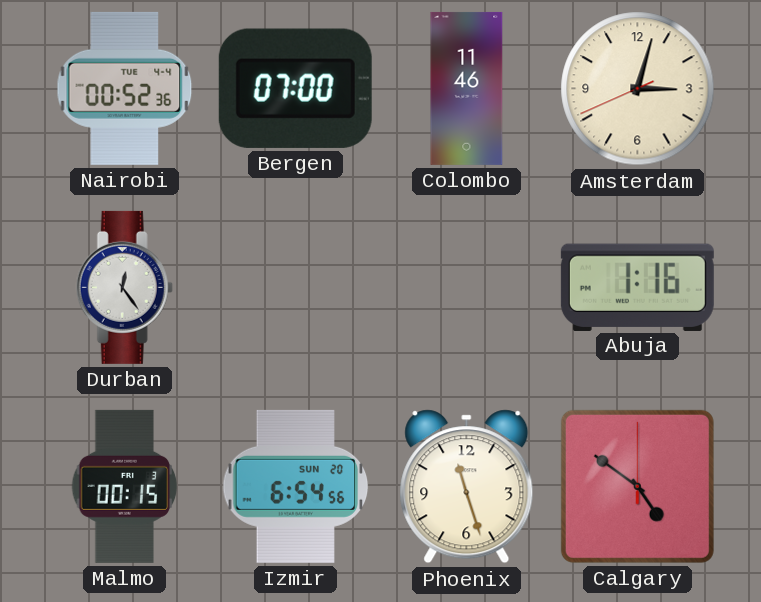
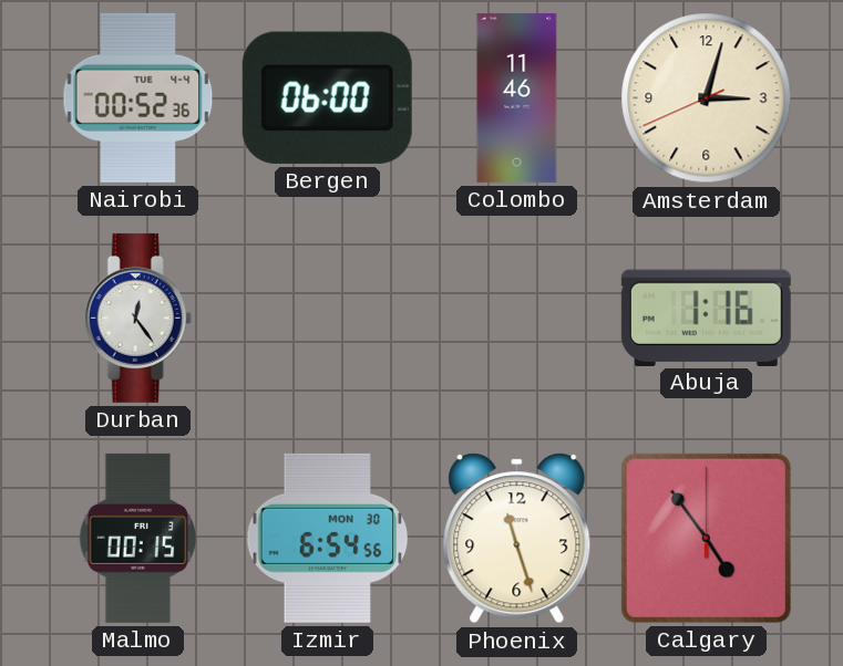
Bergen: 07:00 -> 06:00
Izmir date: SUN 20 -> MON 30
Calgary: 4:51 -> 4:54
